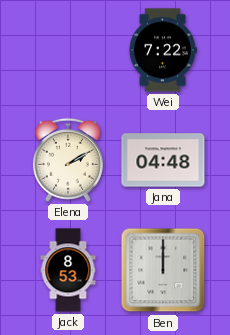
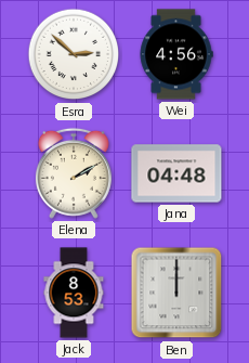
Esra: none -> 2:52
Wei: 7:22 -> 4:56
